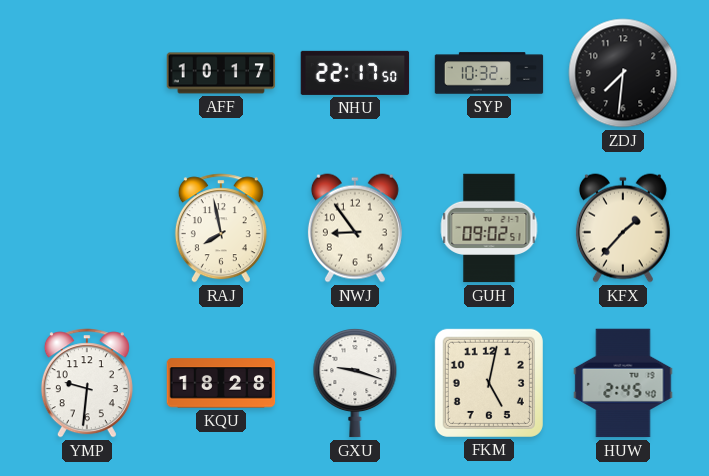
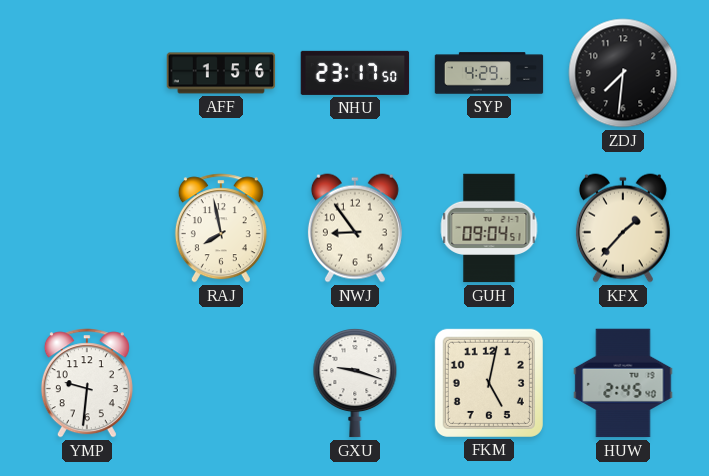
AFF: 10:17 -> 1:56
NHU: 22:17 -> 23:17
SYP: 10:32 -> 4:29
GUH: 09:02 -> 09:04
KQU: 18:28 -> none
